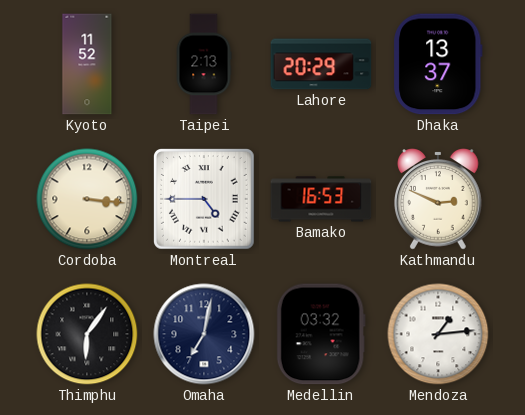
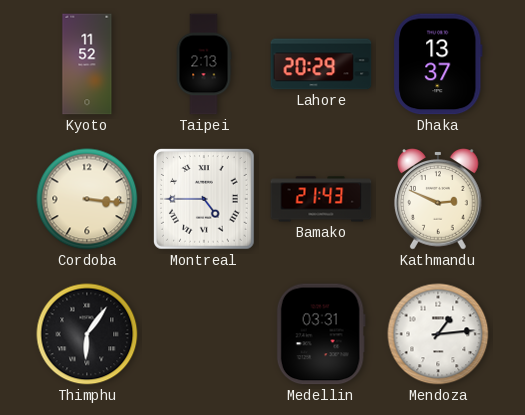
Bamako: 16:53 -> 21:43
Omaha: 7:02 -> none
Medellin: 03:32 -> 03:31
